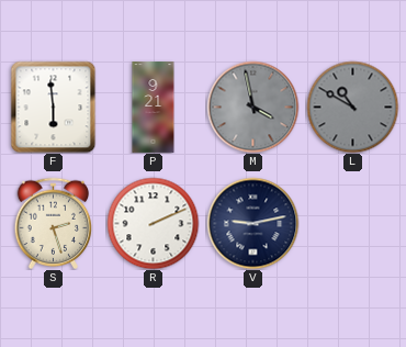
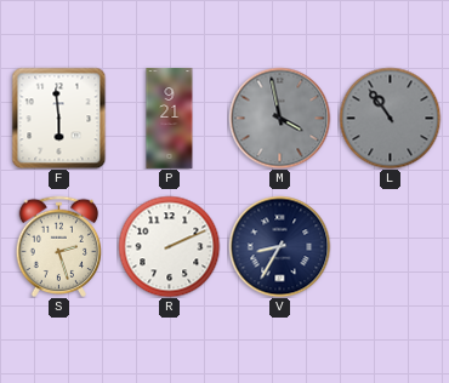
L: 10:50 -> 10:54
V: 9:13 -> 8:35
